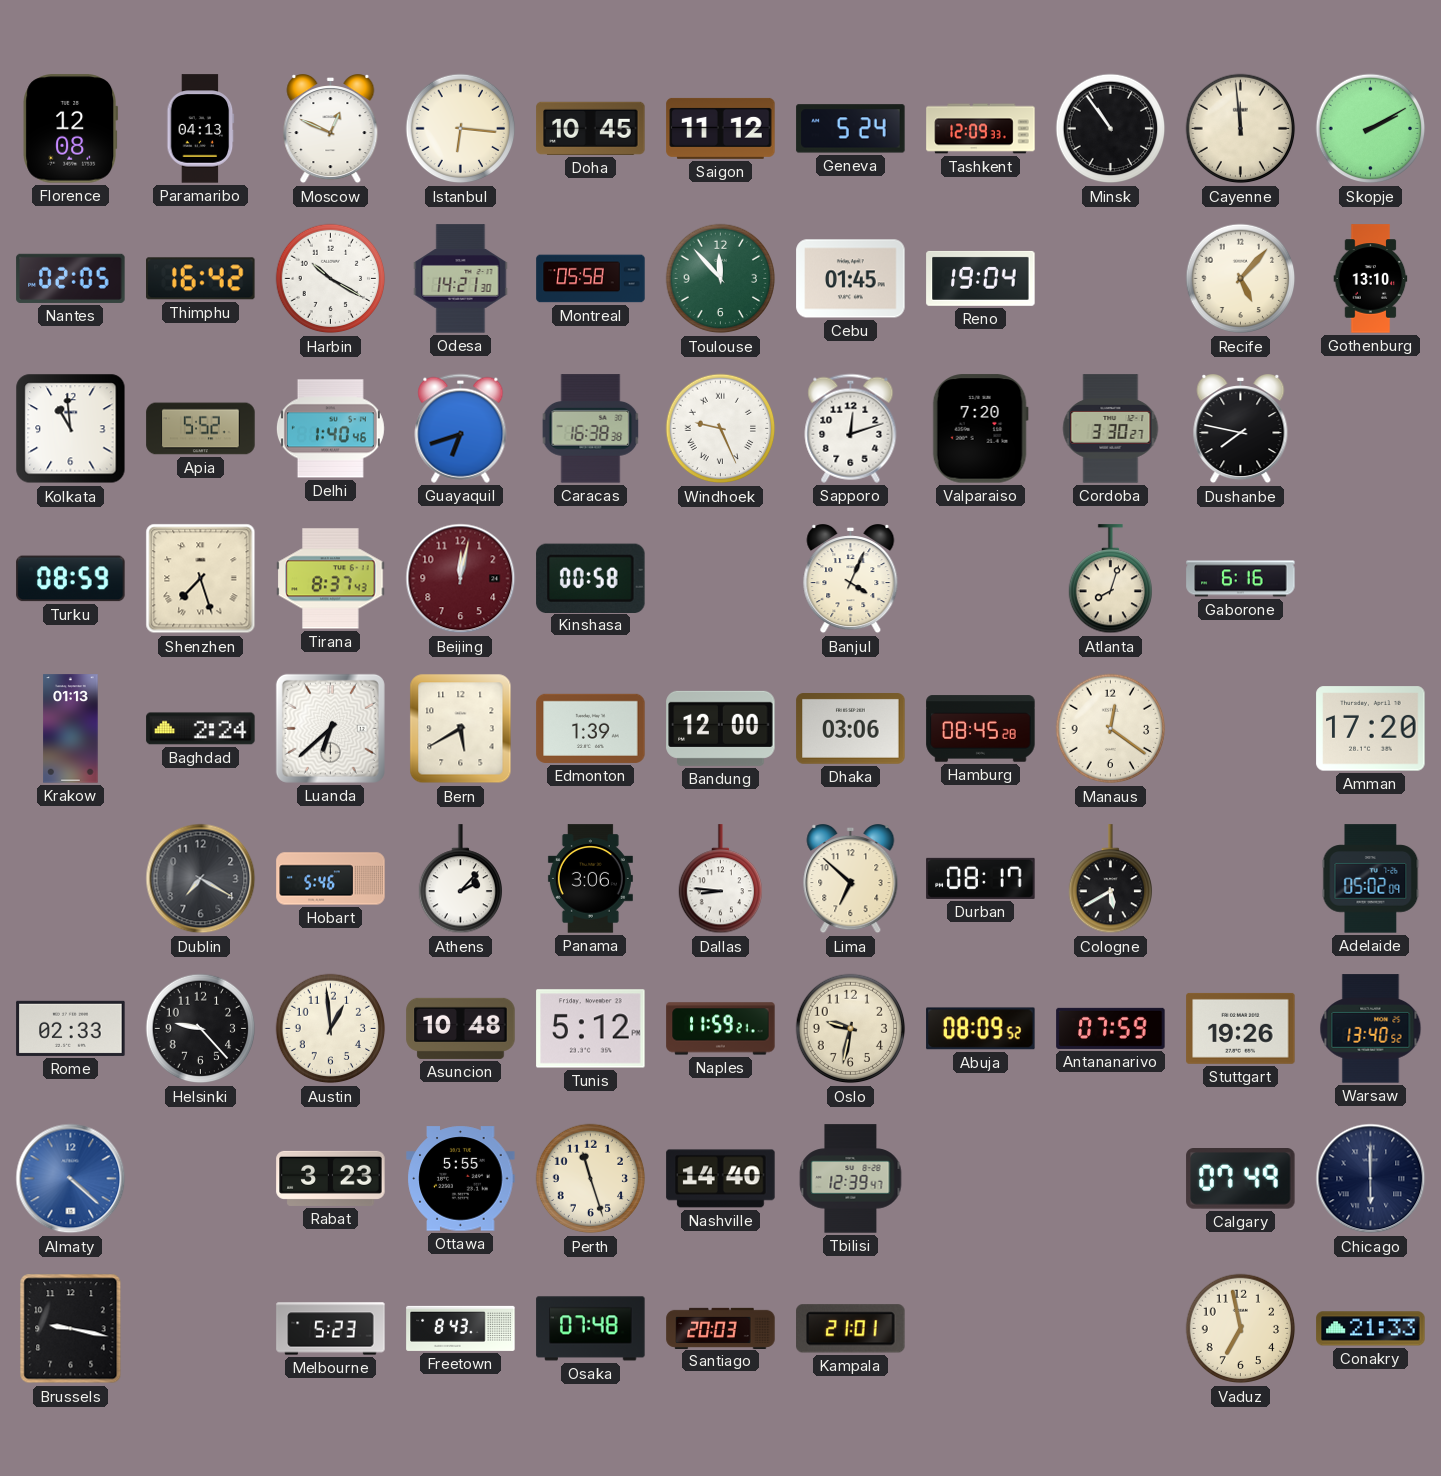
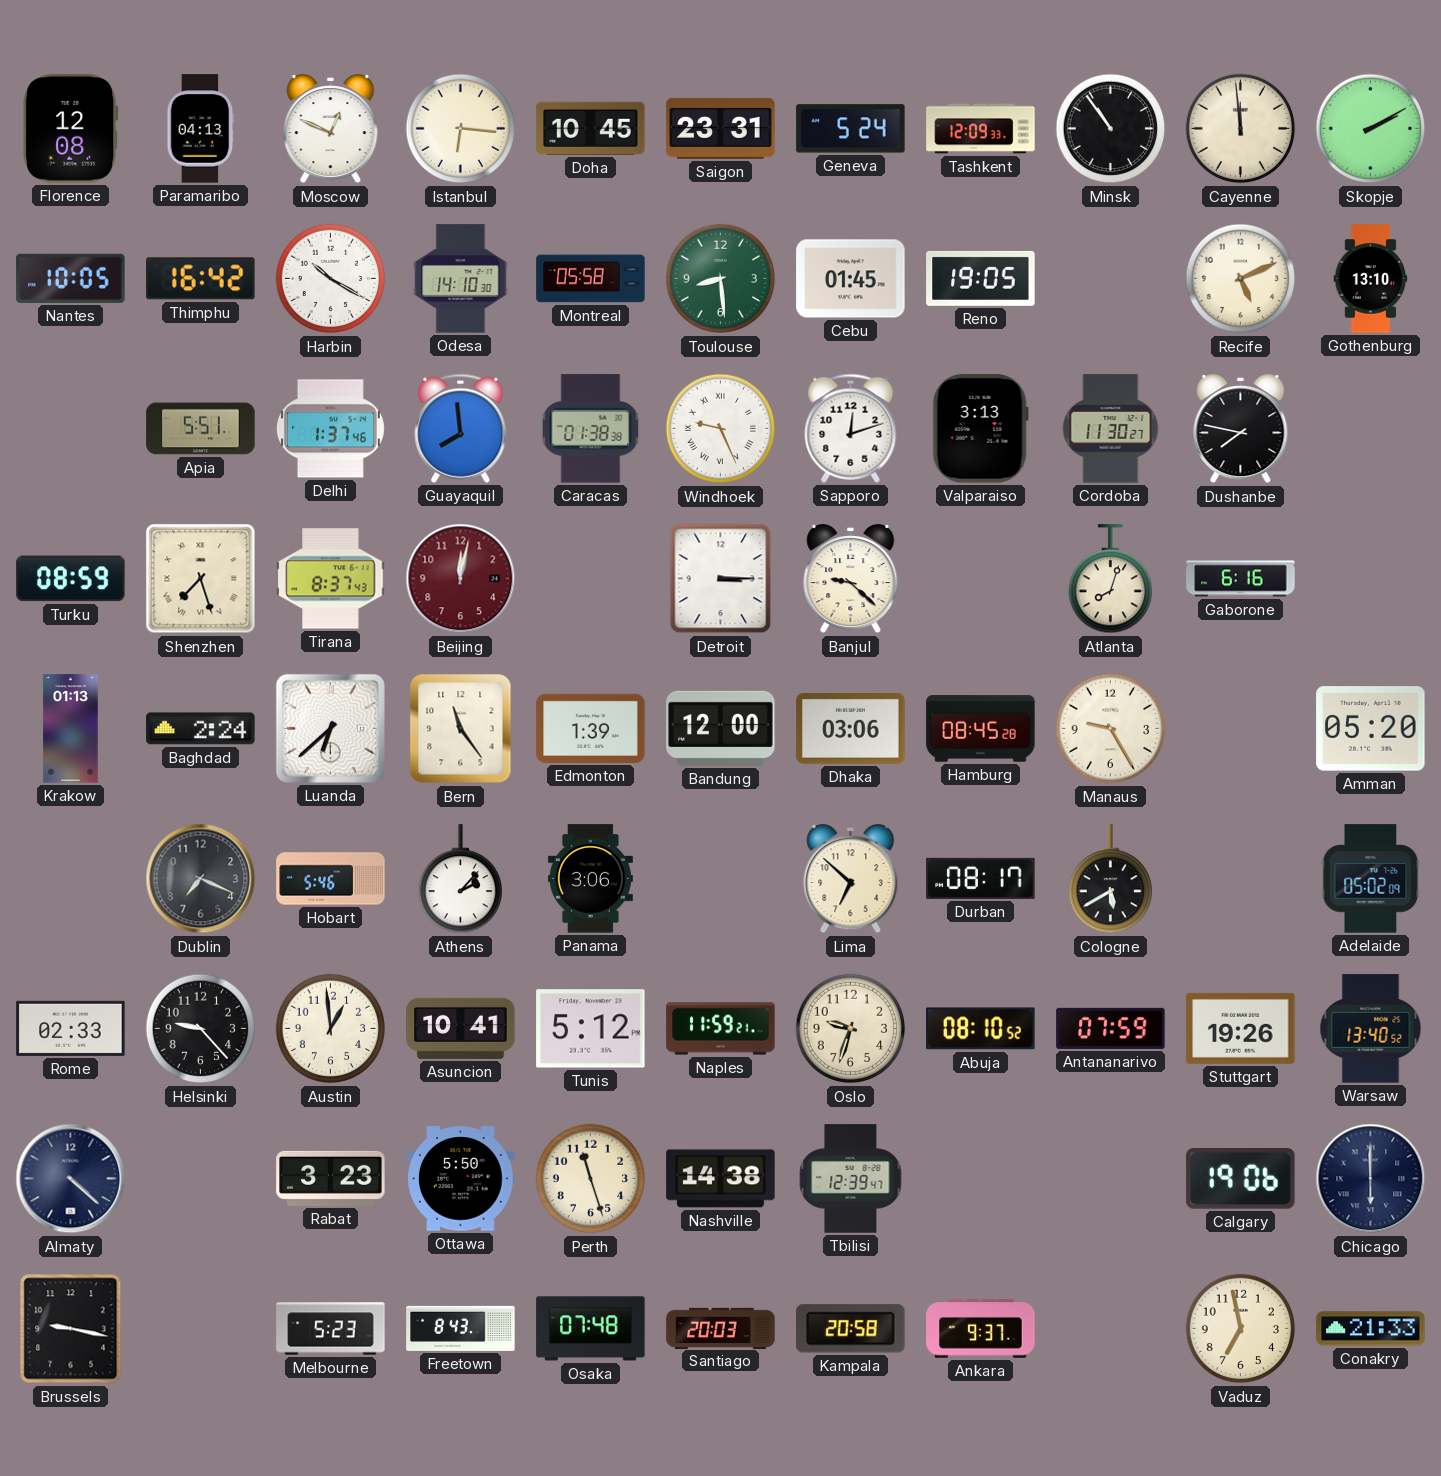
Saigon: 11:12 -> 23:31
Nantes: 02:05 -> 10:05
Odesa: 14:21 -> 14:10
Toulouse: 11:53 -> 8:29
Reno: 19:04 -> 19:05
Recife: 5:07 -> 5:11
Kolkata: 10:59 -> none
Apia: 5:52 -> 5:51
Delhi: 1:40 -> 1:37
Guayaquil: 6:42 -> 7:59
Caracas: 16:38 -> 01:38
Valparaiso: 7:20 -> 3:13
Cordoba: 3:30 -> 11:30
Kinshasa: 00:58 -> none
Detroit: none -> 3:15
Banjul: 4:04 -> 9:22
Bern: 5:40 -> 11:24
Manaus: 12:21 -> 9:25
Amman: 17:20 -> 05:20
Dublin: 7:20 -> 7:19
Dallas: 8:46 -> none
Asuncion: 10:48 -> 10:41
Oslo: 9:32 -> 9:33
Abuja: 08:09 -> 08:10
Almaty dial: blue -> navy
Ottawa: 5:55 -> 5:50
Nashville: 14:40 -> 14:38
Calgary: 07:49 -> 19:06
Kampala: 21:01 -> 20:58
Ankara: none -> 9:37
